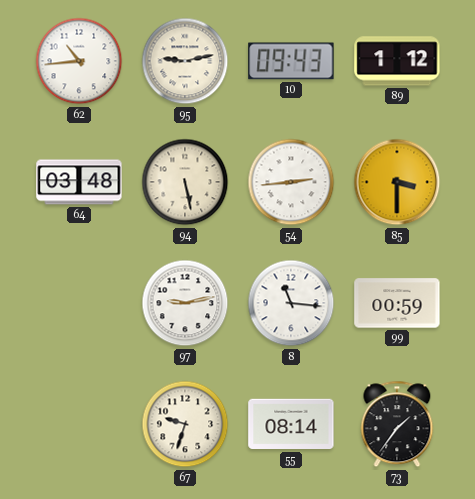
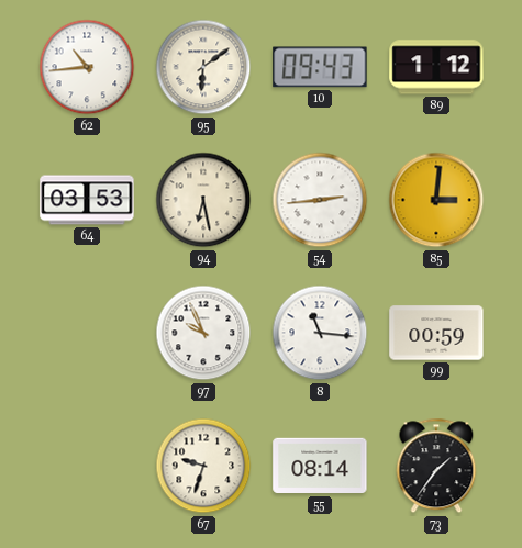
95: 9:13 -> 6:09
64: 03:48 -> 03:53
94: 5:28 -> 6:28
85: 3:30 -> 3:01
97: 9:13 -> 9:56
